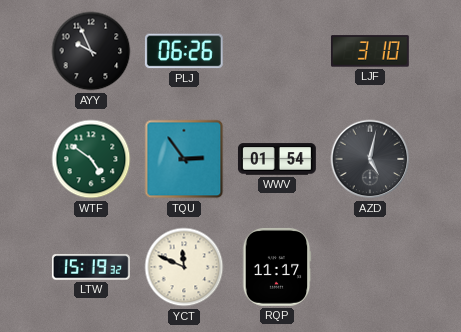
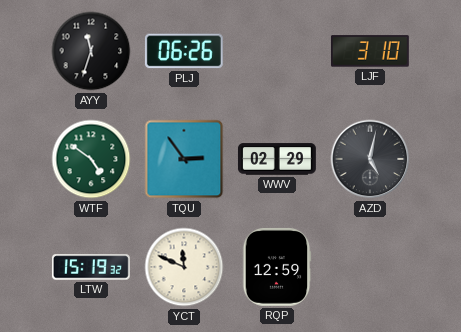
AYY: 9:56 -> 11:33
WWV: 01:54 -> 02:29
RQP: 11:17 -> 12:59
